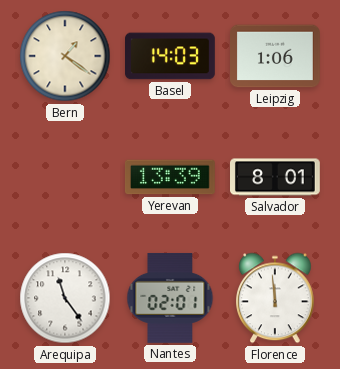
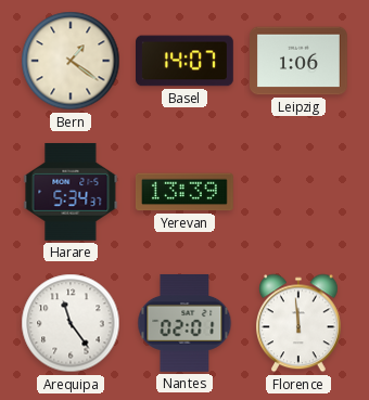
Basel: 14:03 -> 14:07
Harare: none -> 5:34
Salvador: 8:01 -> none
